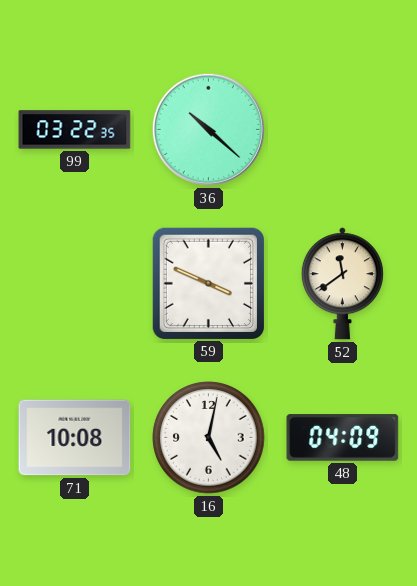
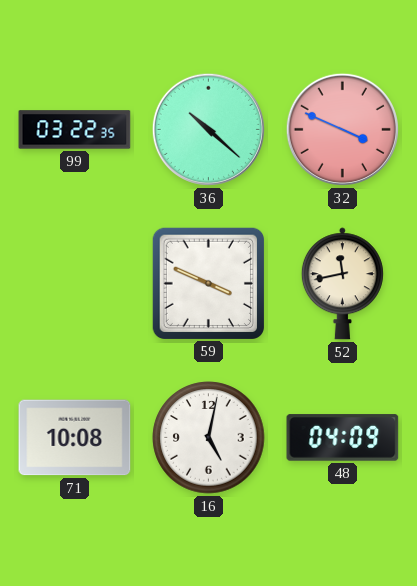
32: none -> 3:49
52: 11:39 -> 11:43
